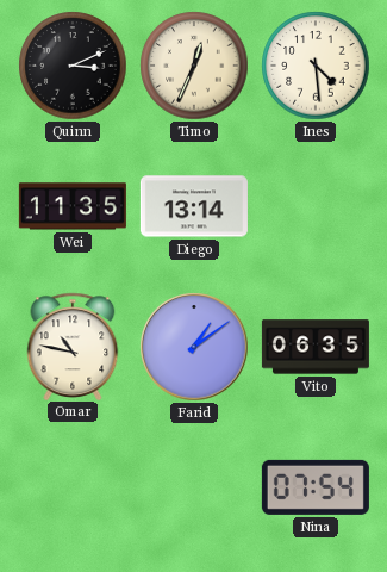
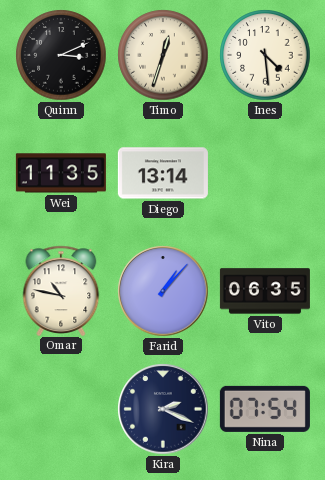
Timo: 12:34 -> 12:33
Farid: 1:09 -> 1:07
Kira: none -> 2:19
